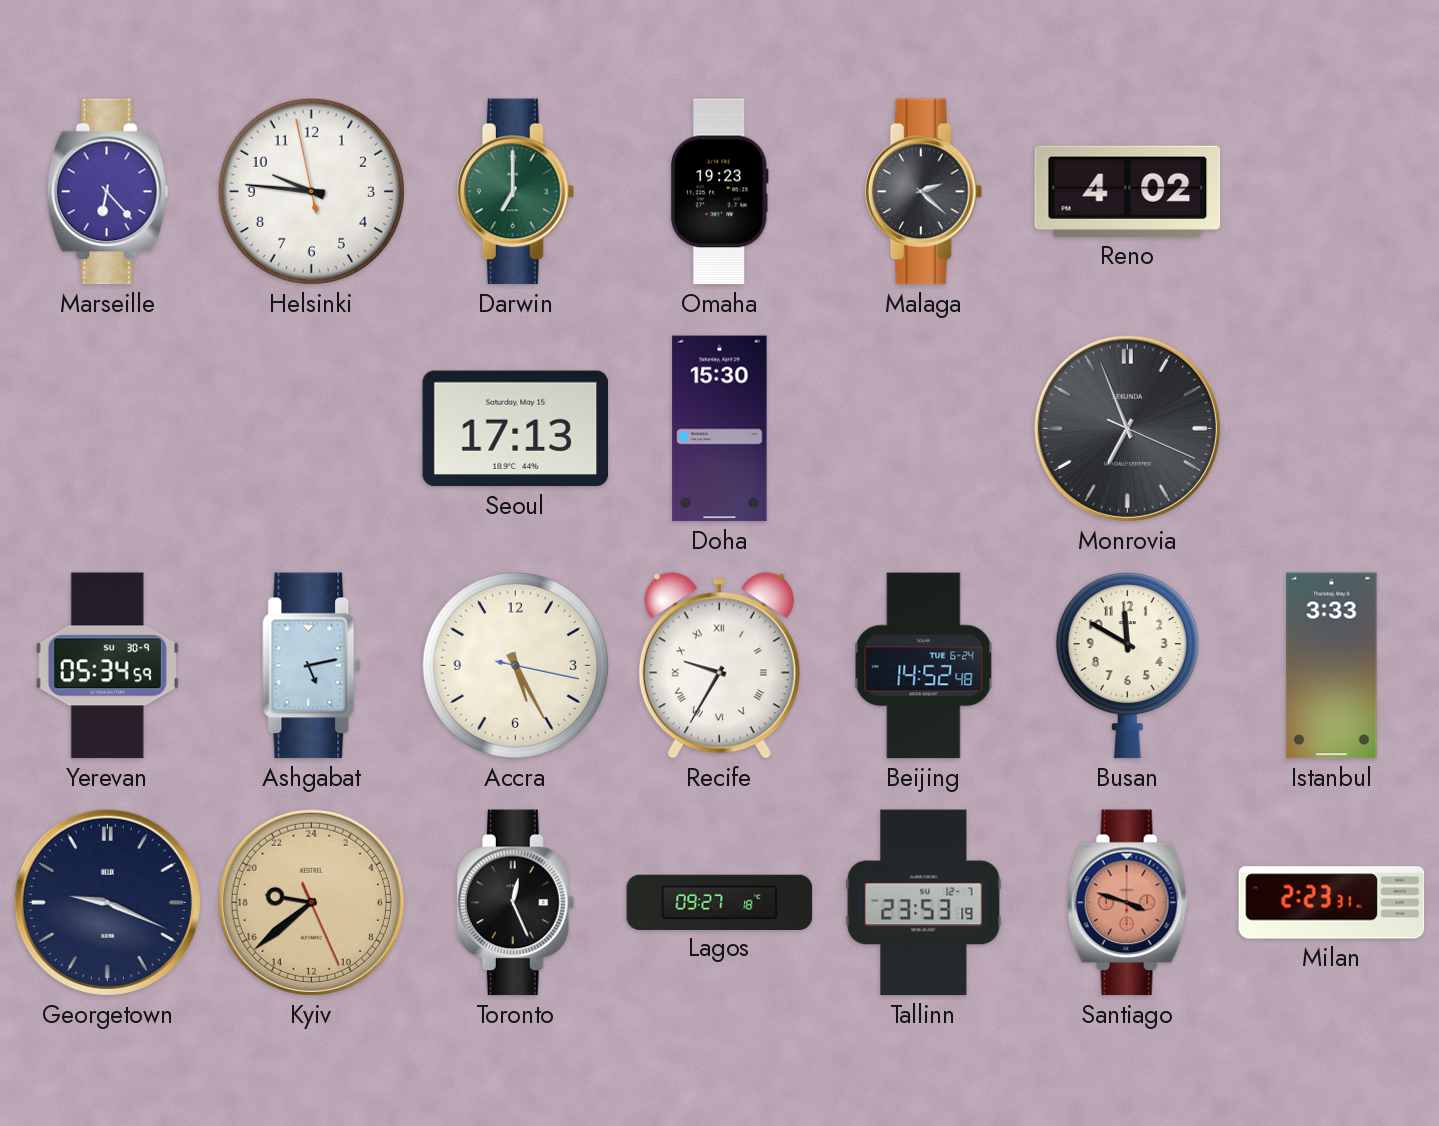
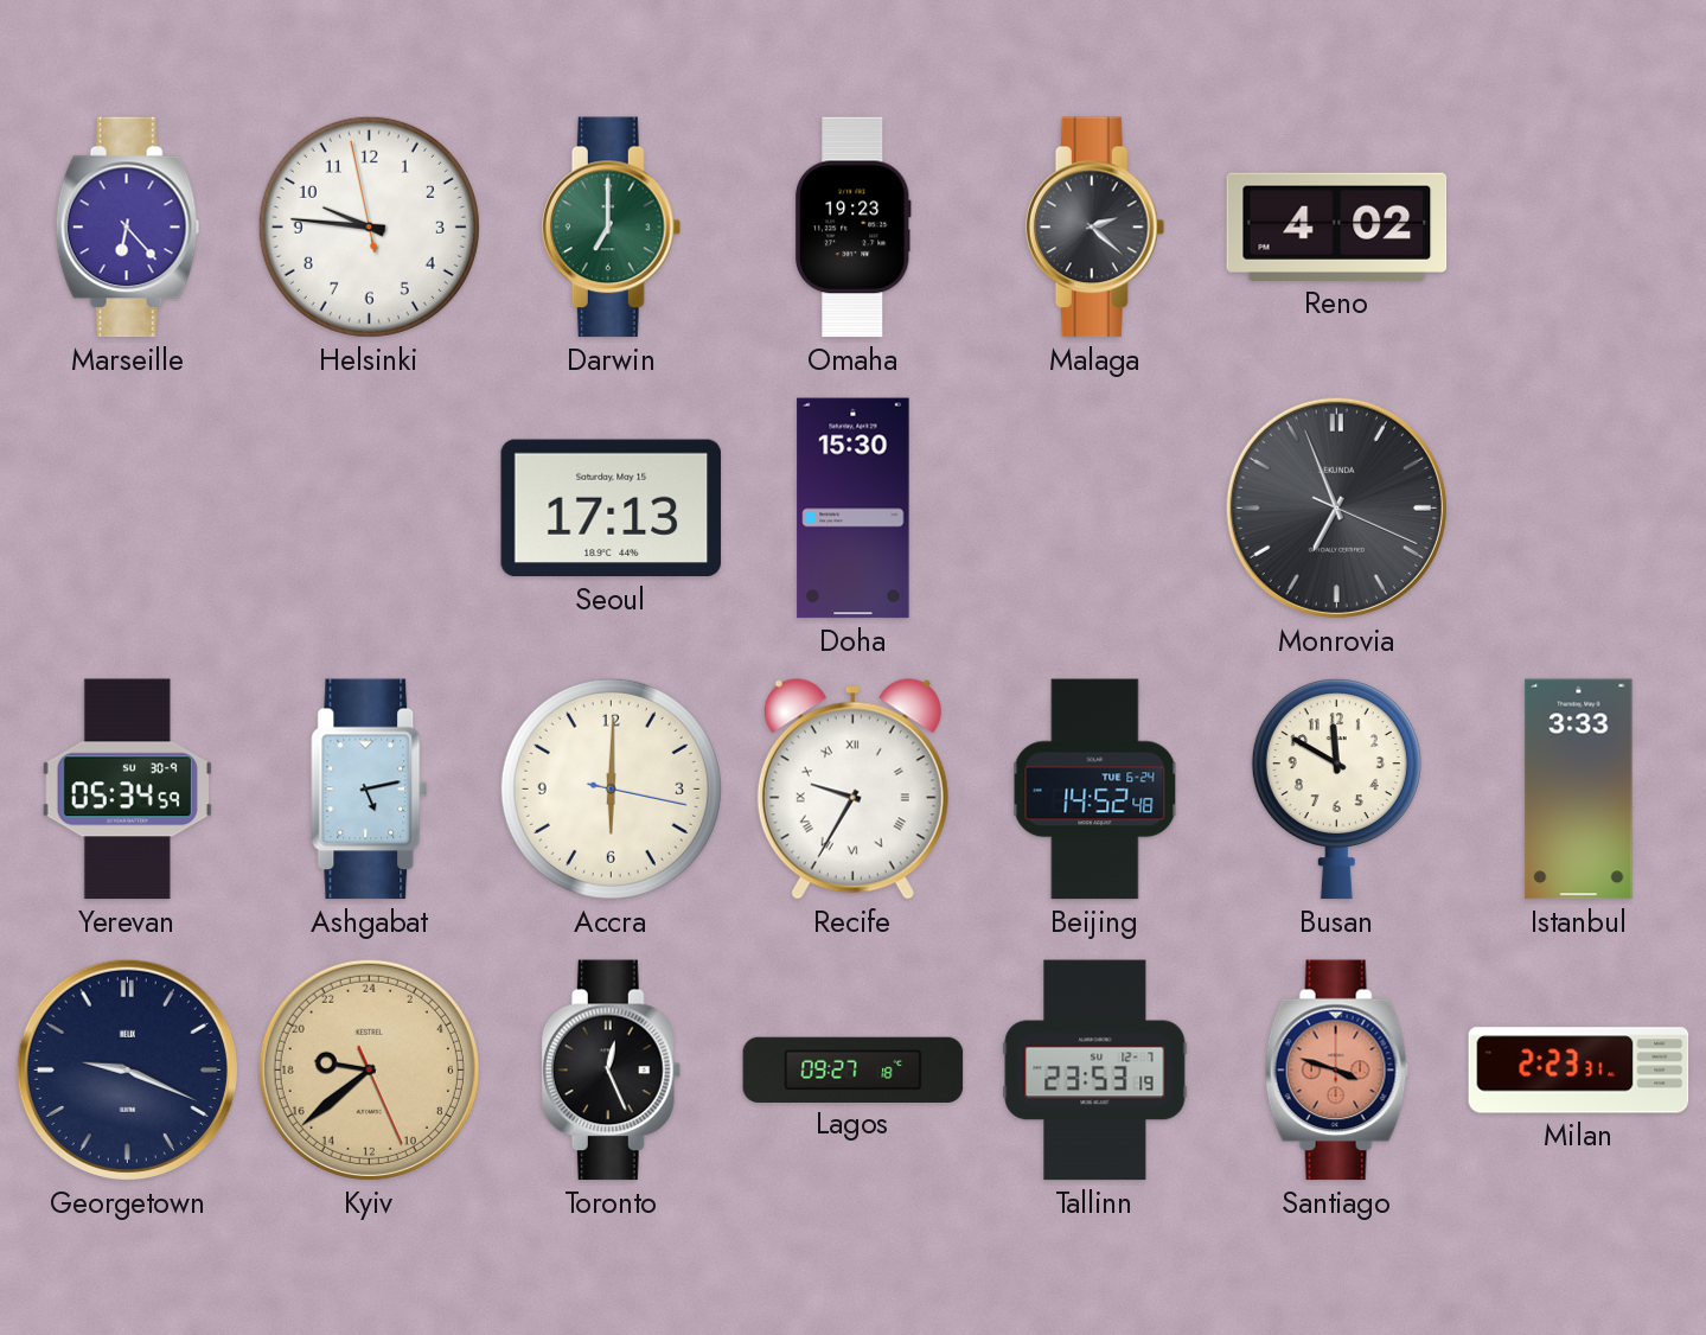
Accra: 5:25 -> 6:00
